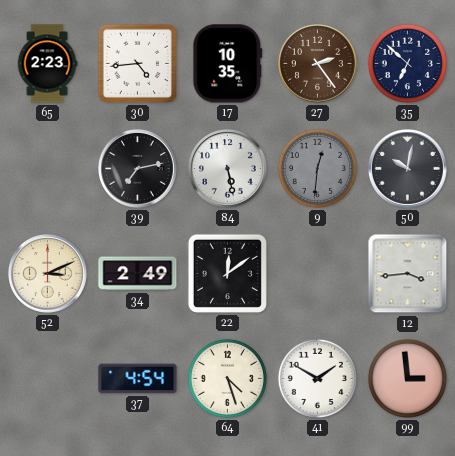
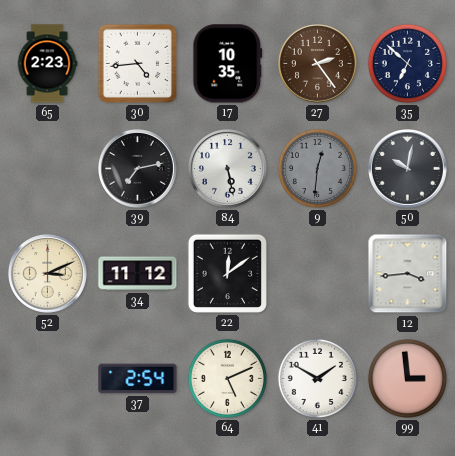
34: 2:49 -> 11:12
37: 4:54 -> 2:54
64: 4:27 -> 5:11
